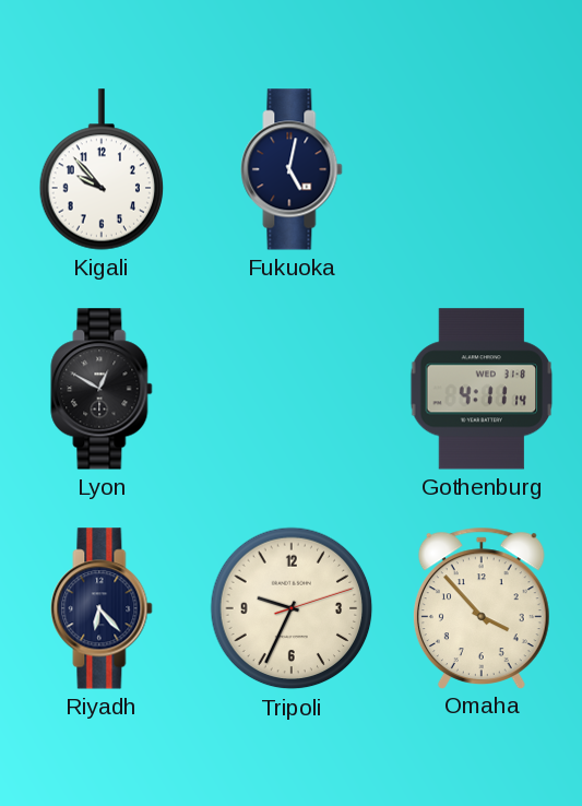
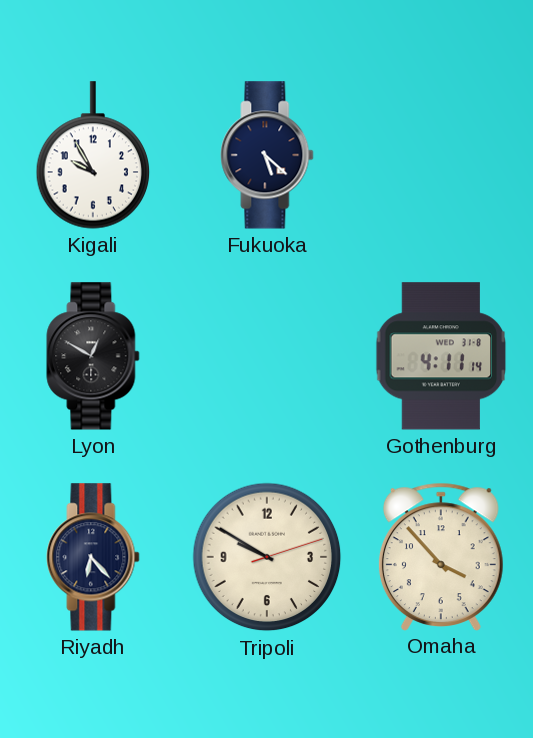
Kigali: 9:53 -> 9:55
Fukuoka: 5:02 -> 5:22
Tripoli: 9:34 -> 9:50
